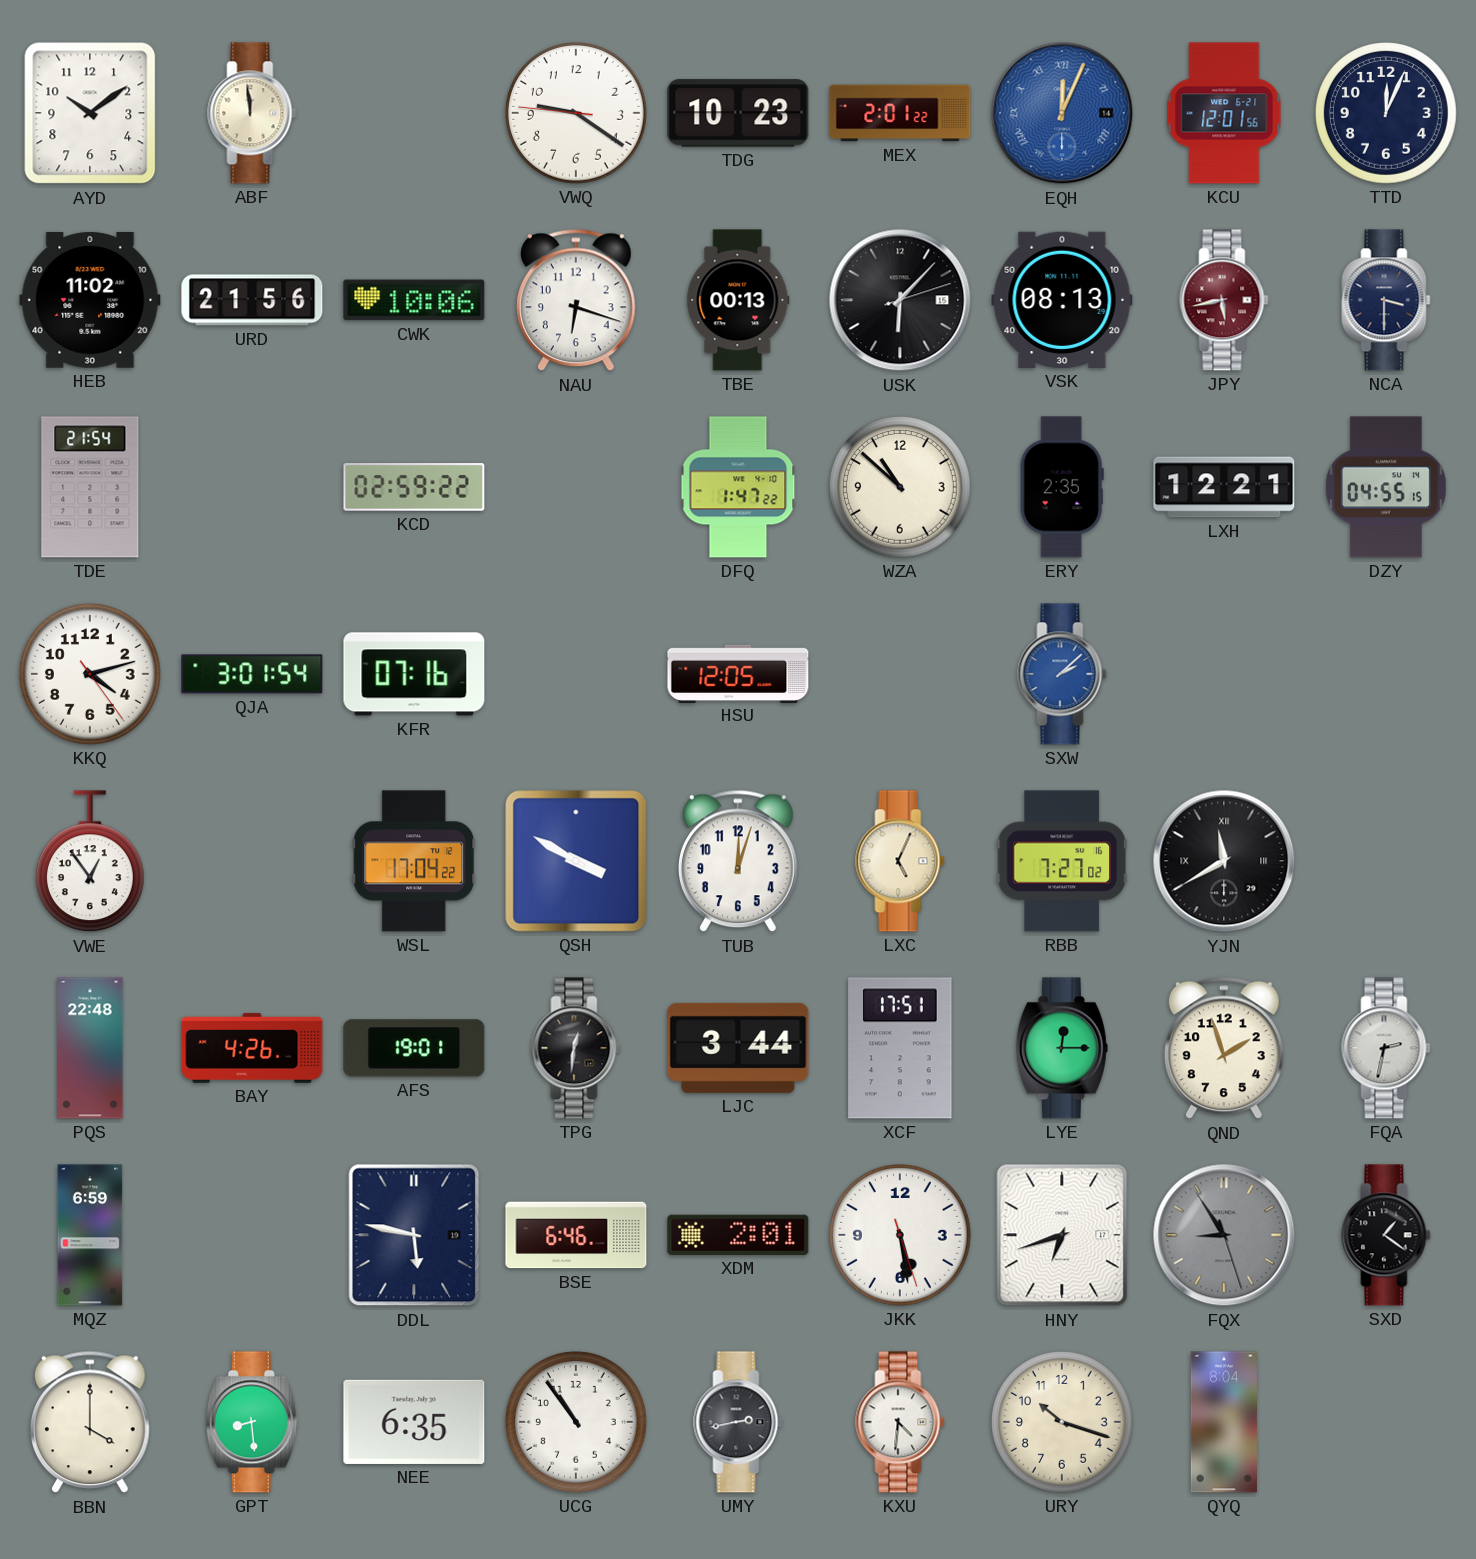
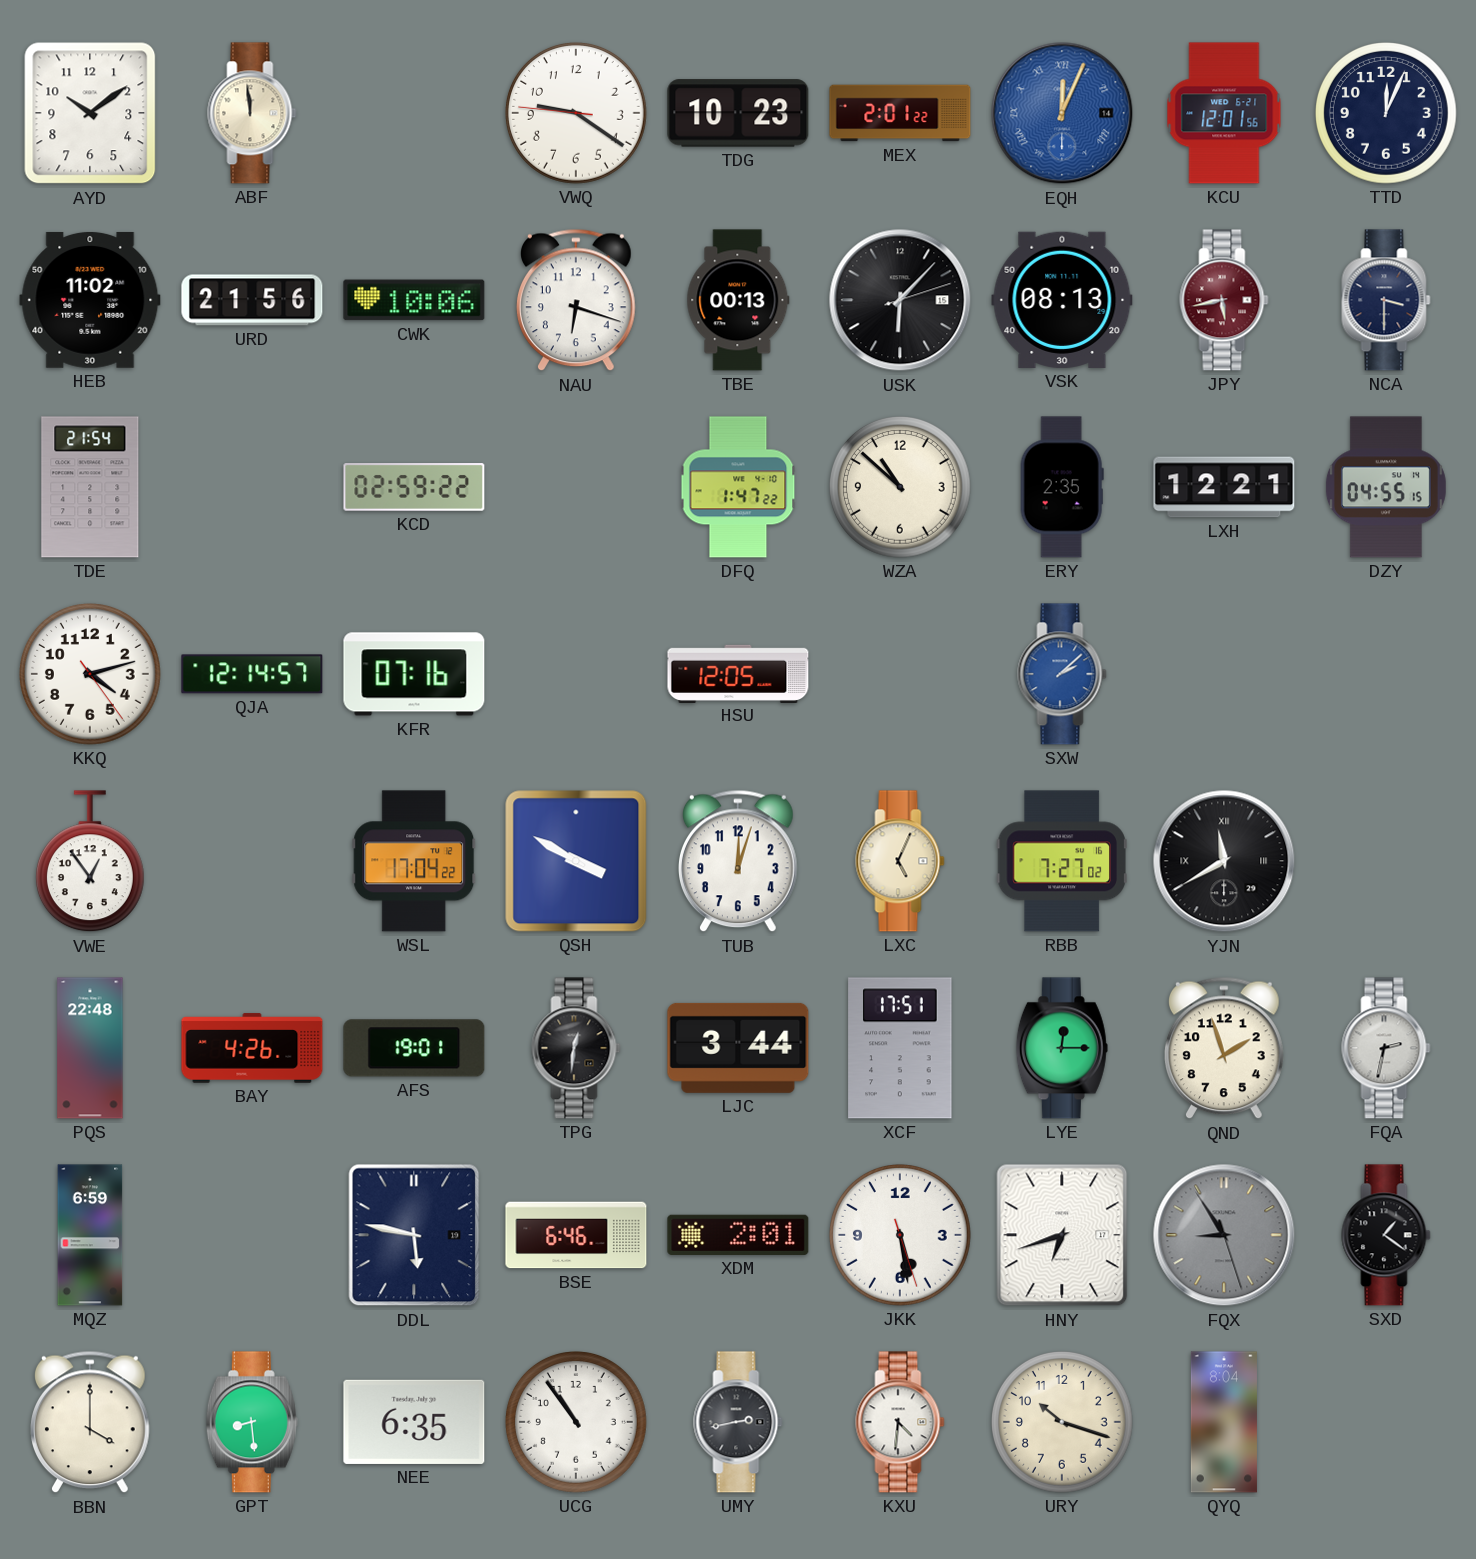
QJA: 3:01 -> 12:14
